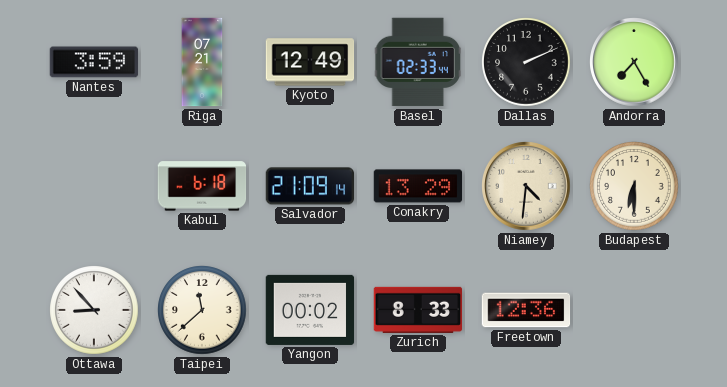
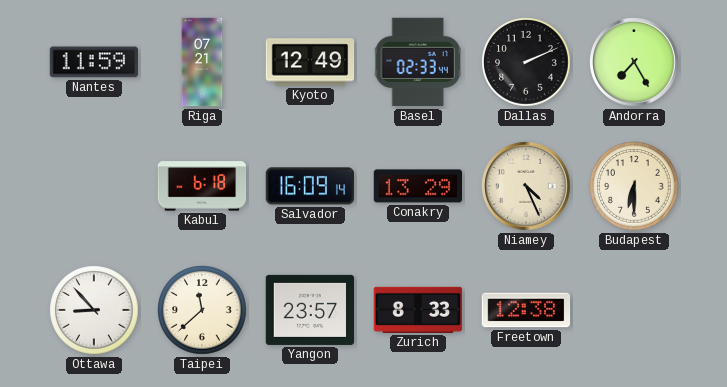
Nantes: 3:59 -> 11:59
Salvador: 21:09 -> 16:09
Niamey: 4:31 -> 4:26
Yangon: 00:02 -> 23:57
Freetown: 12:36 -> 12:38
